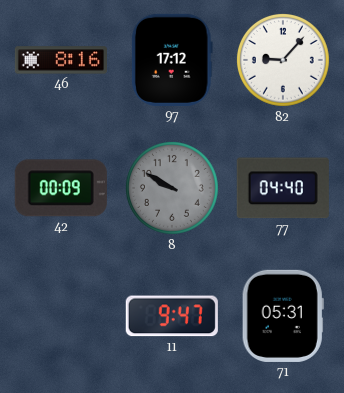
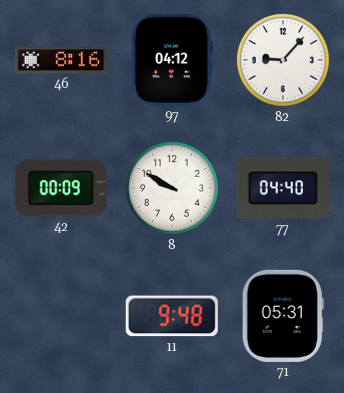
97: 17:12 -> 04:12
8 dial: grey -> white
11: 9:47 -> 9:48
